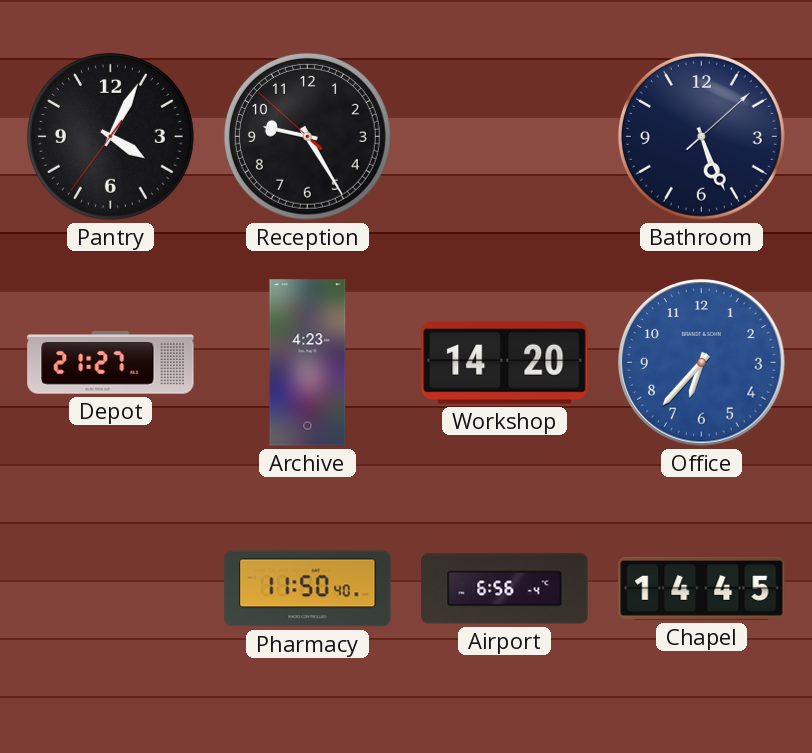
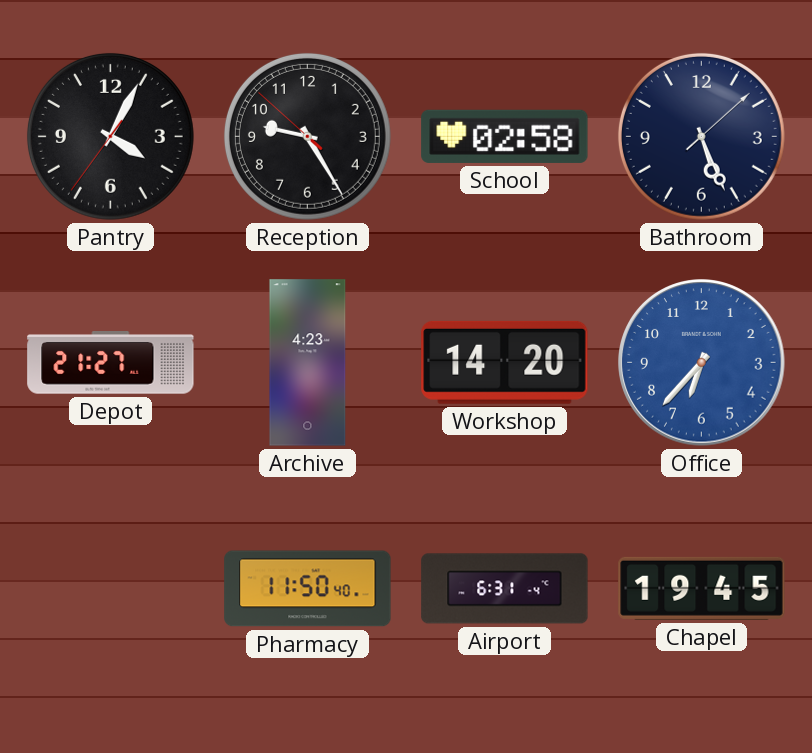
School: none -> 02:58
Airport: 6:56 -> 6:31
Chapel: 14:45 -> 19:45
